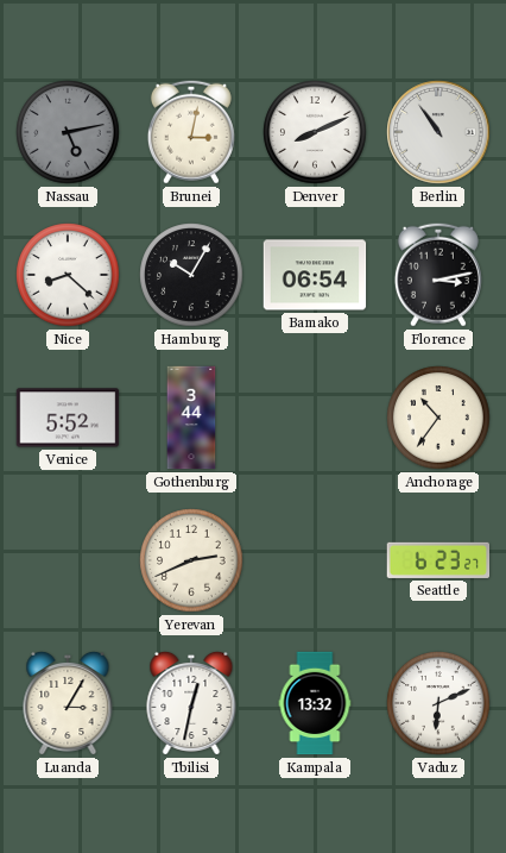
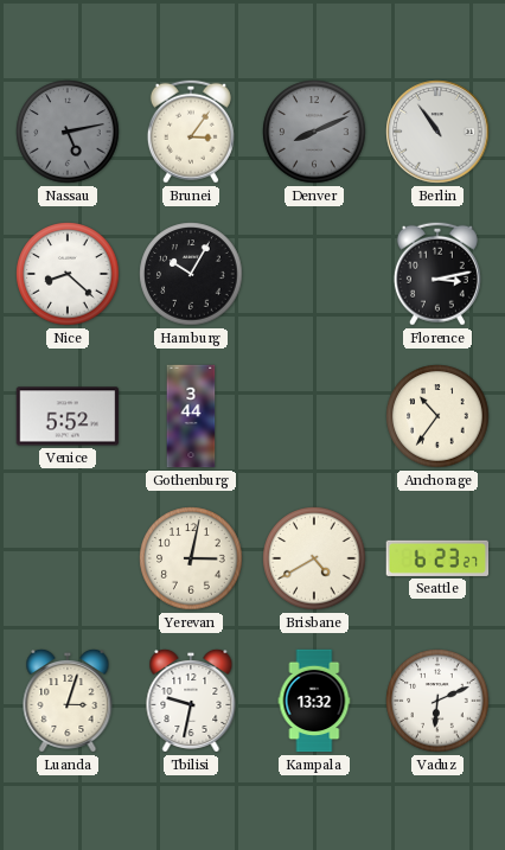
Brunei: 3:02 -> 3:06
Denver dial: white -> grey
Bamako: 06:54 -> none
Yerevan: 2:41 -> 3:02
Brisbane: none -> 4:40
Luanda: 3:05 -> 3:03
Tbilisi: 12:32 -> 9:32
